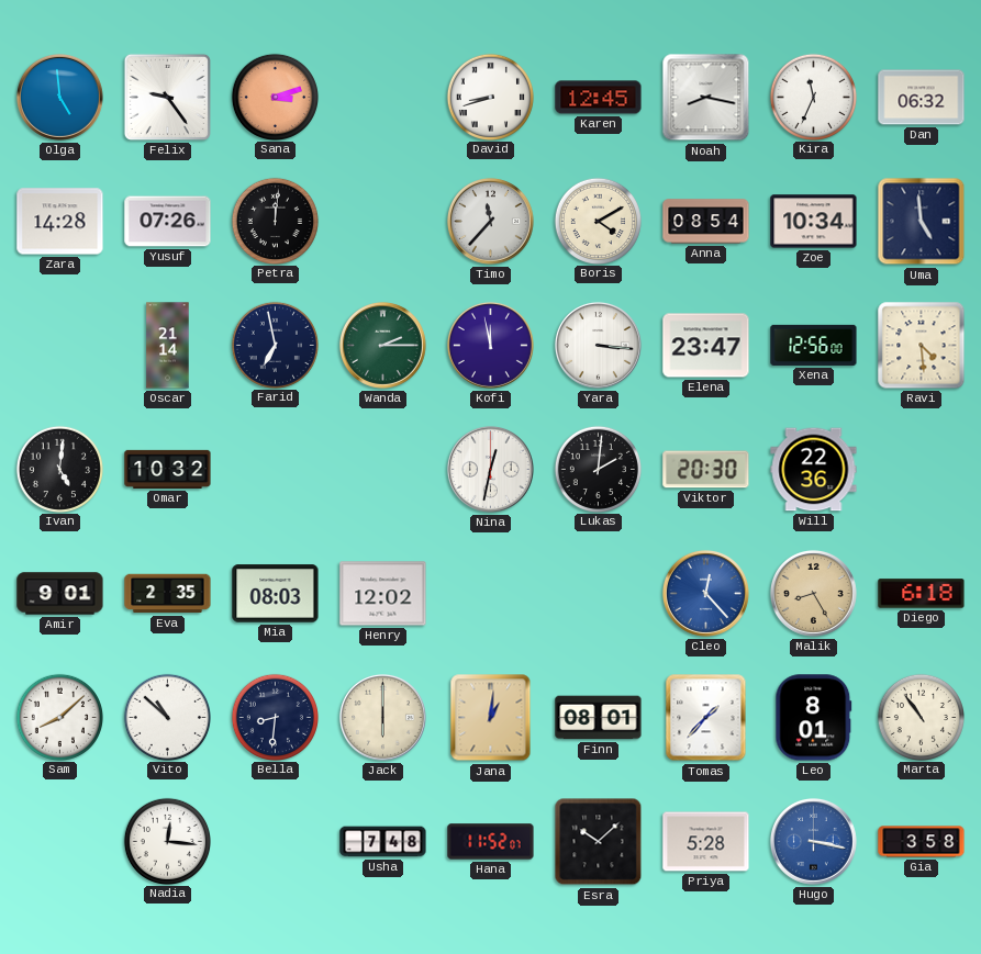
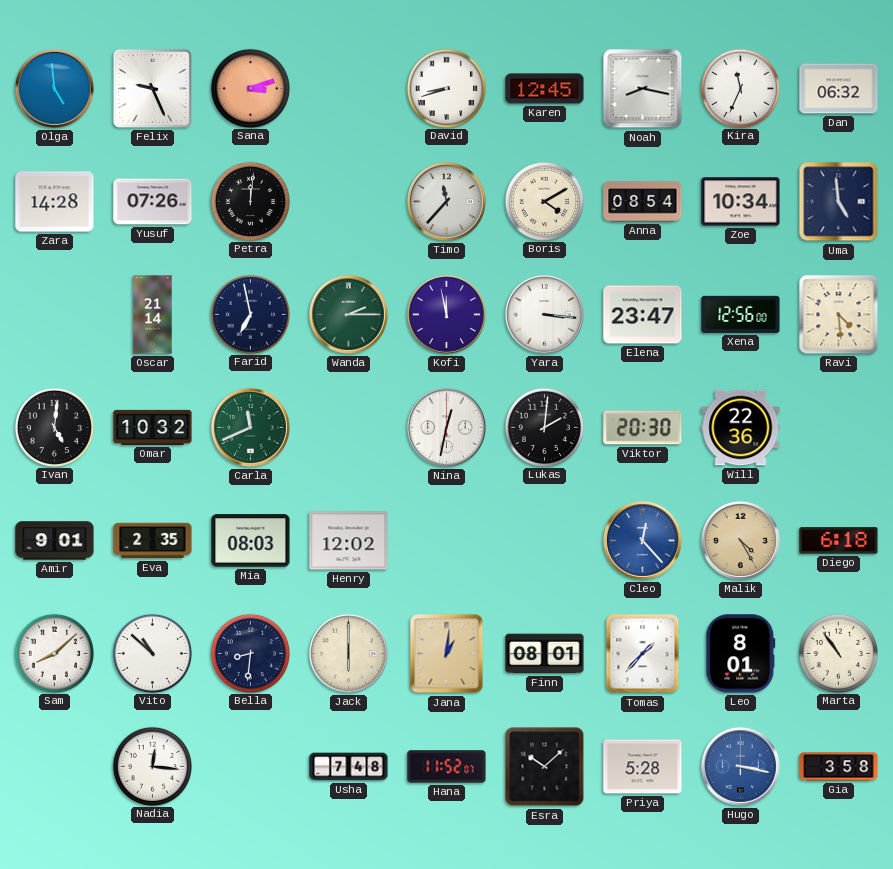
Felix: 9:24 -> 9:26
Carla: none -> 11:41
Malik: 8:25 -> 4:25
